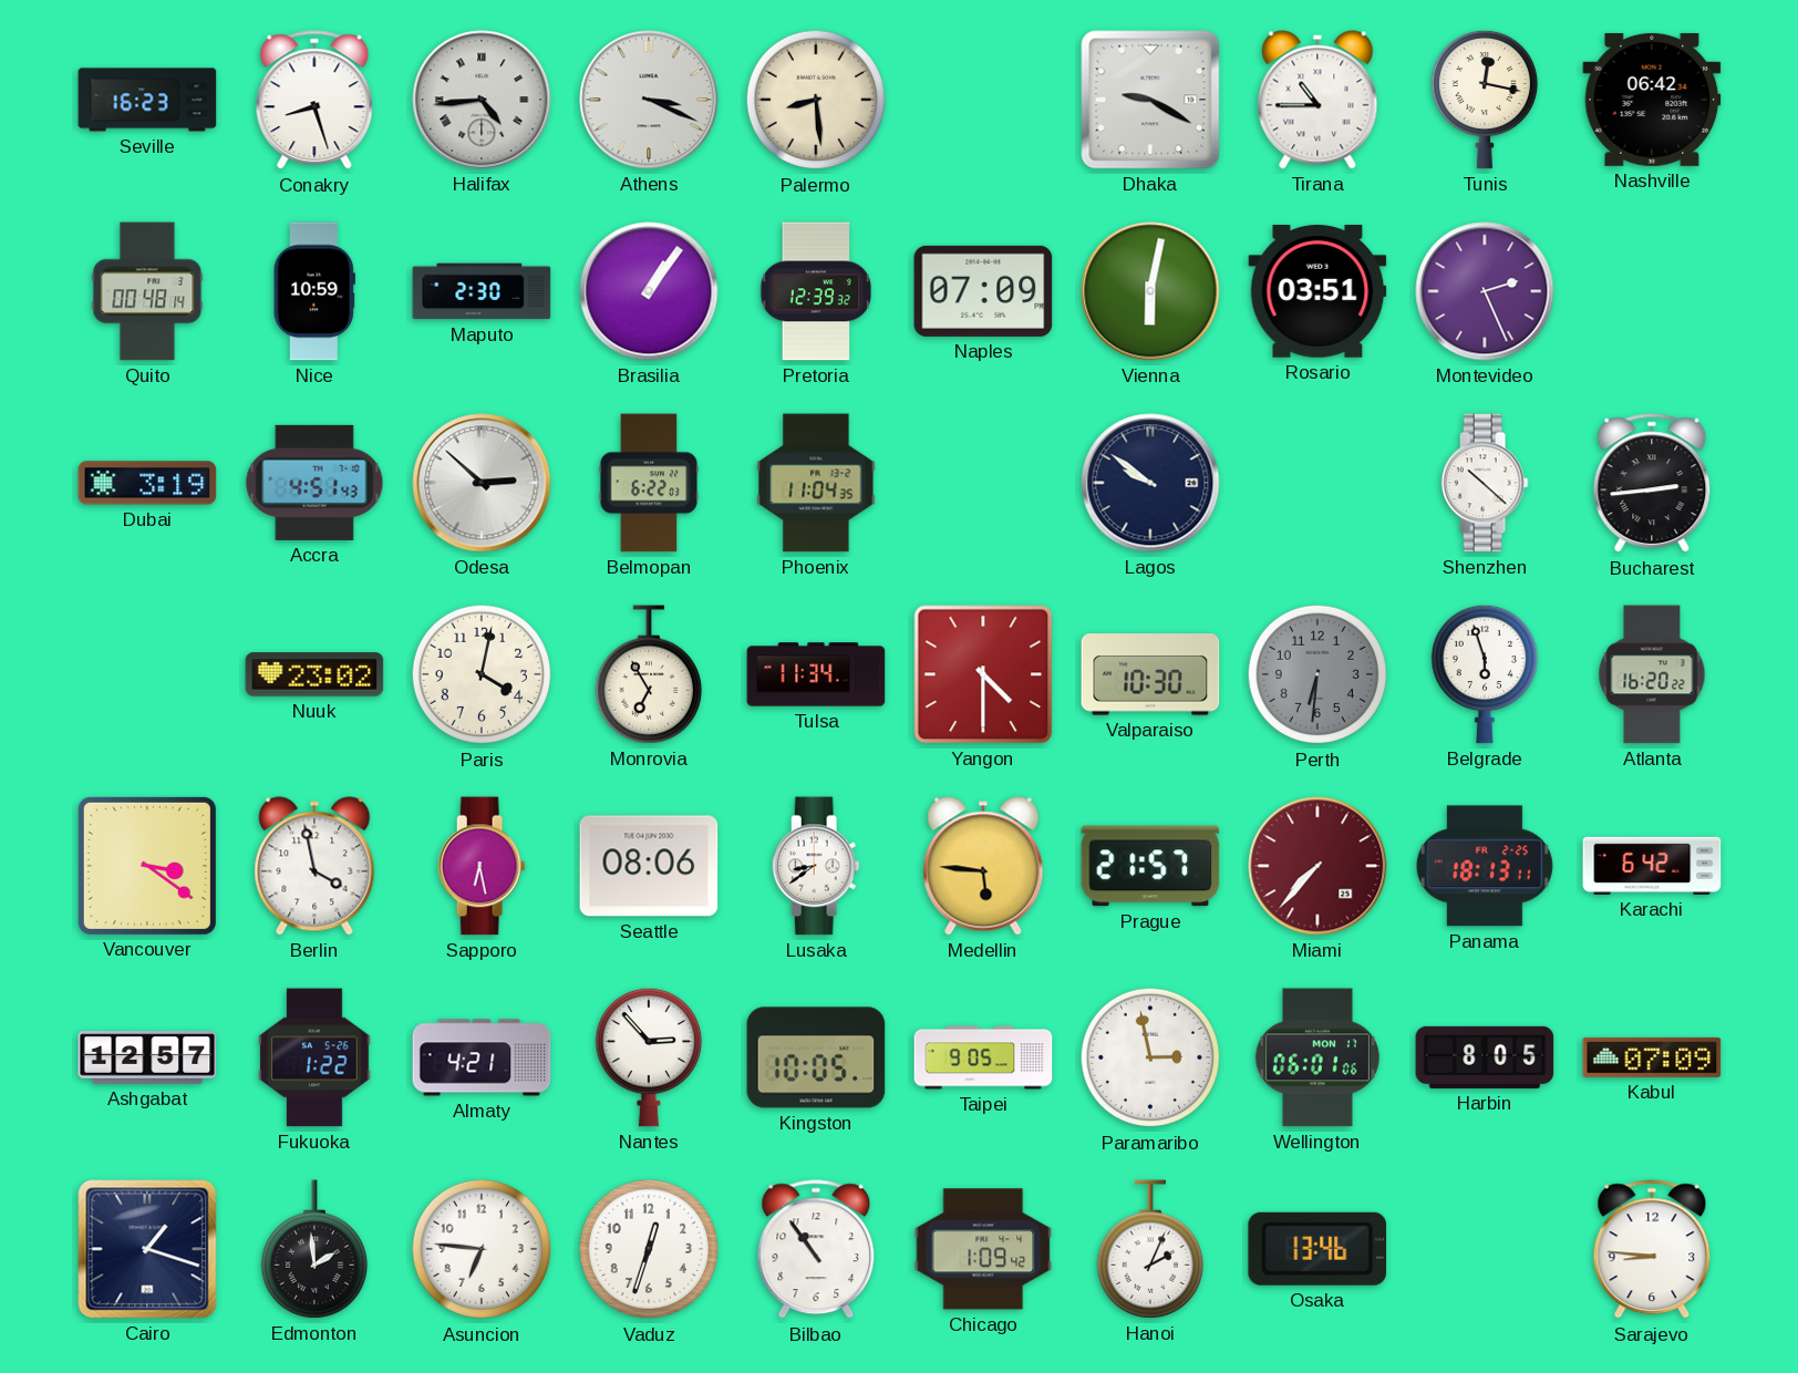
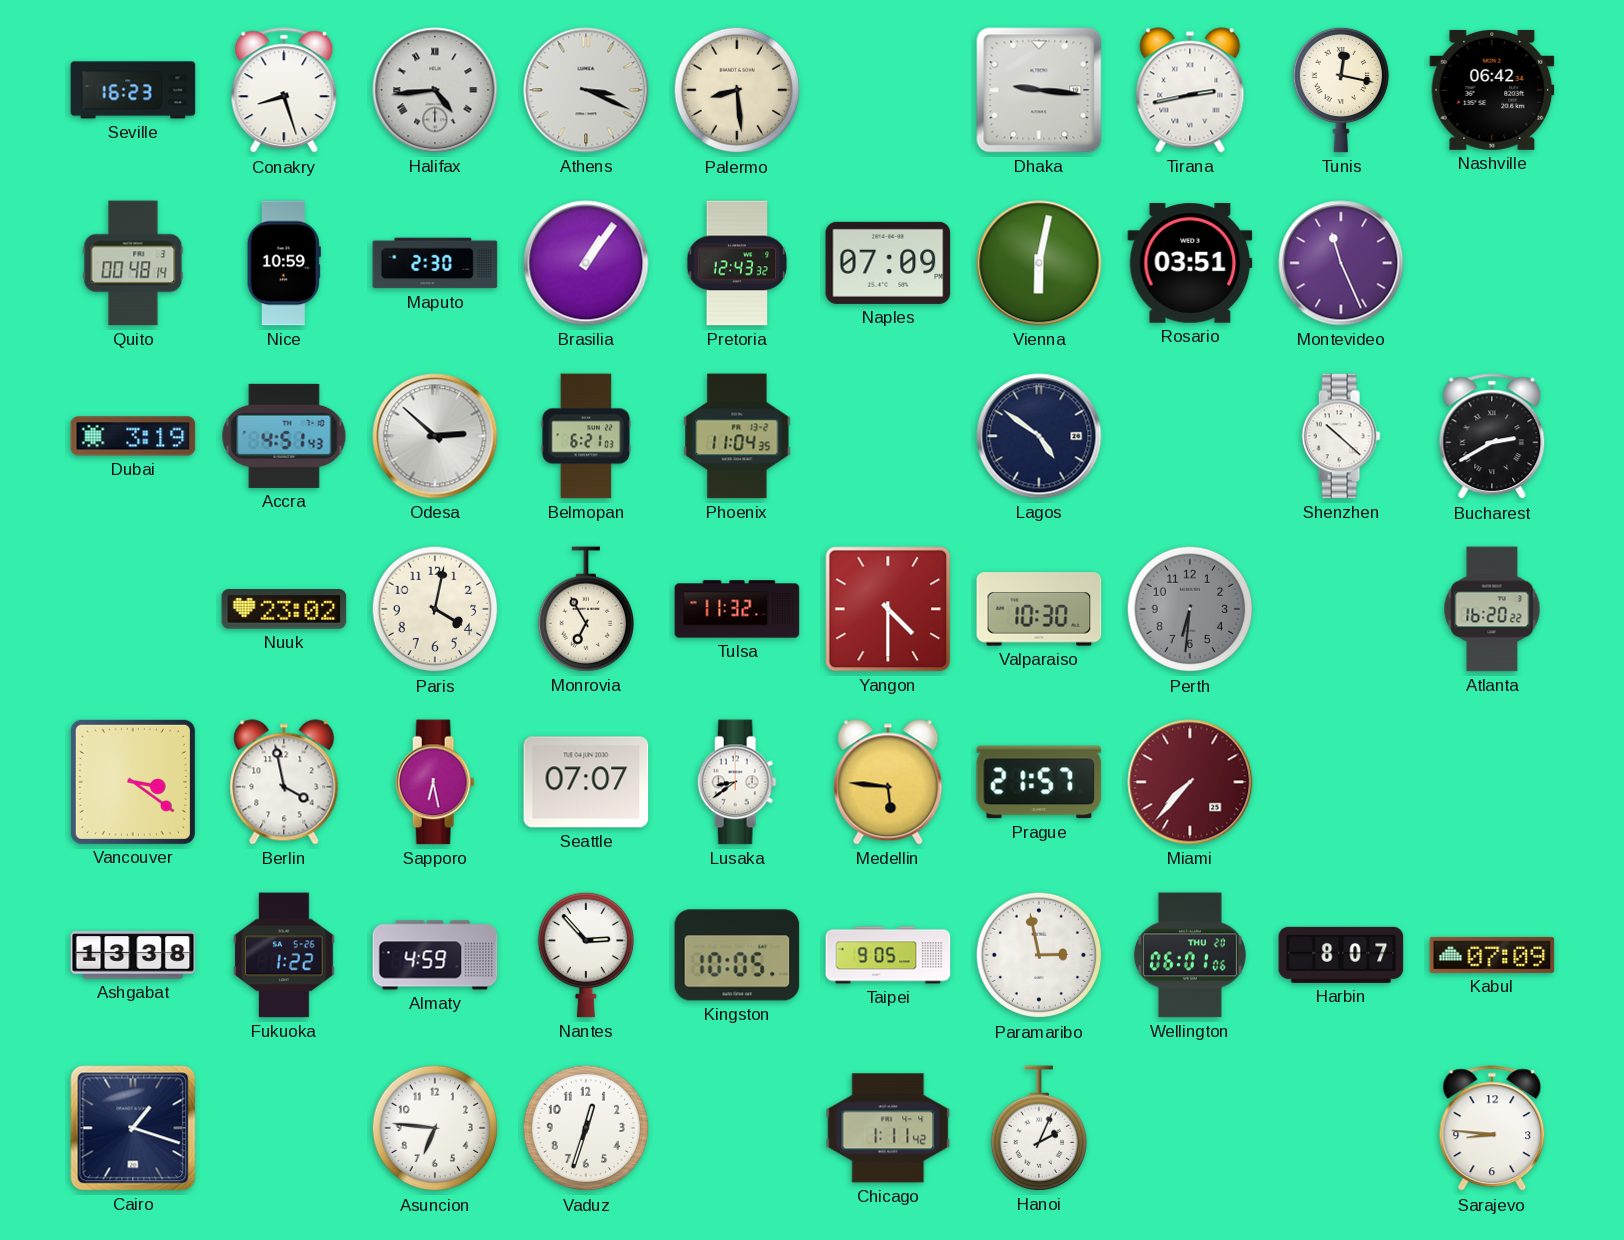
Dhaka: 9:20 -> 9:16
Tirana: 10:45 -> 2:43
Pretoria: 12:39 -> 12:43
Montevideo: 2:26 -> 11:26
Belmopan: 6:22 -> 6:21
Lagos: 9:51 -> 4:51
Bucharest: 2:44 -> 2:40
Tulsa: 11:34 -> 11:32
Belgrade: 5:57 -> none
Seattle: 08:06 -> 07:07
Panama: 18:13 -> none
Karachi: 6:42 -> none
Ashgabat: 12:57 -> 13:38
Almaty: 4:21 -> 4:59
Wellington date: MON 17 -> THU 20
Harbin: 8:05 -> 8:07
Edmonton: 1:59 -> none
Bilbao: 10:54 -> none
Chicago: 1:09 -> 1:11
Osaka: 13:46 -> none
